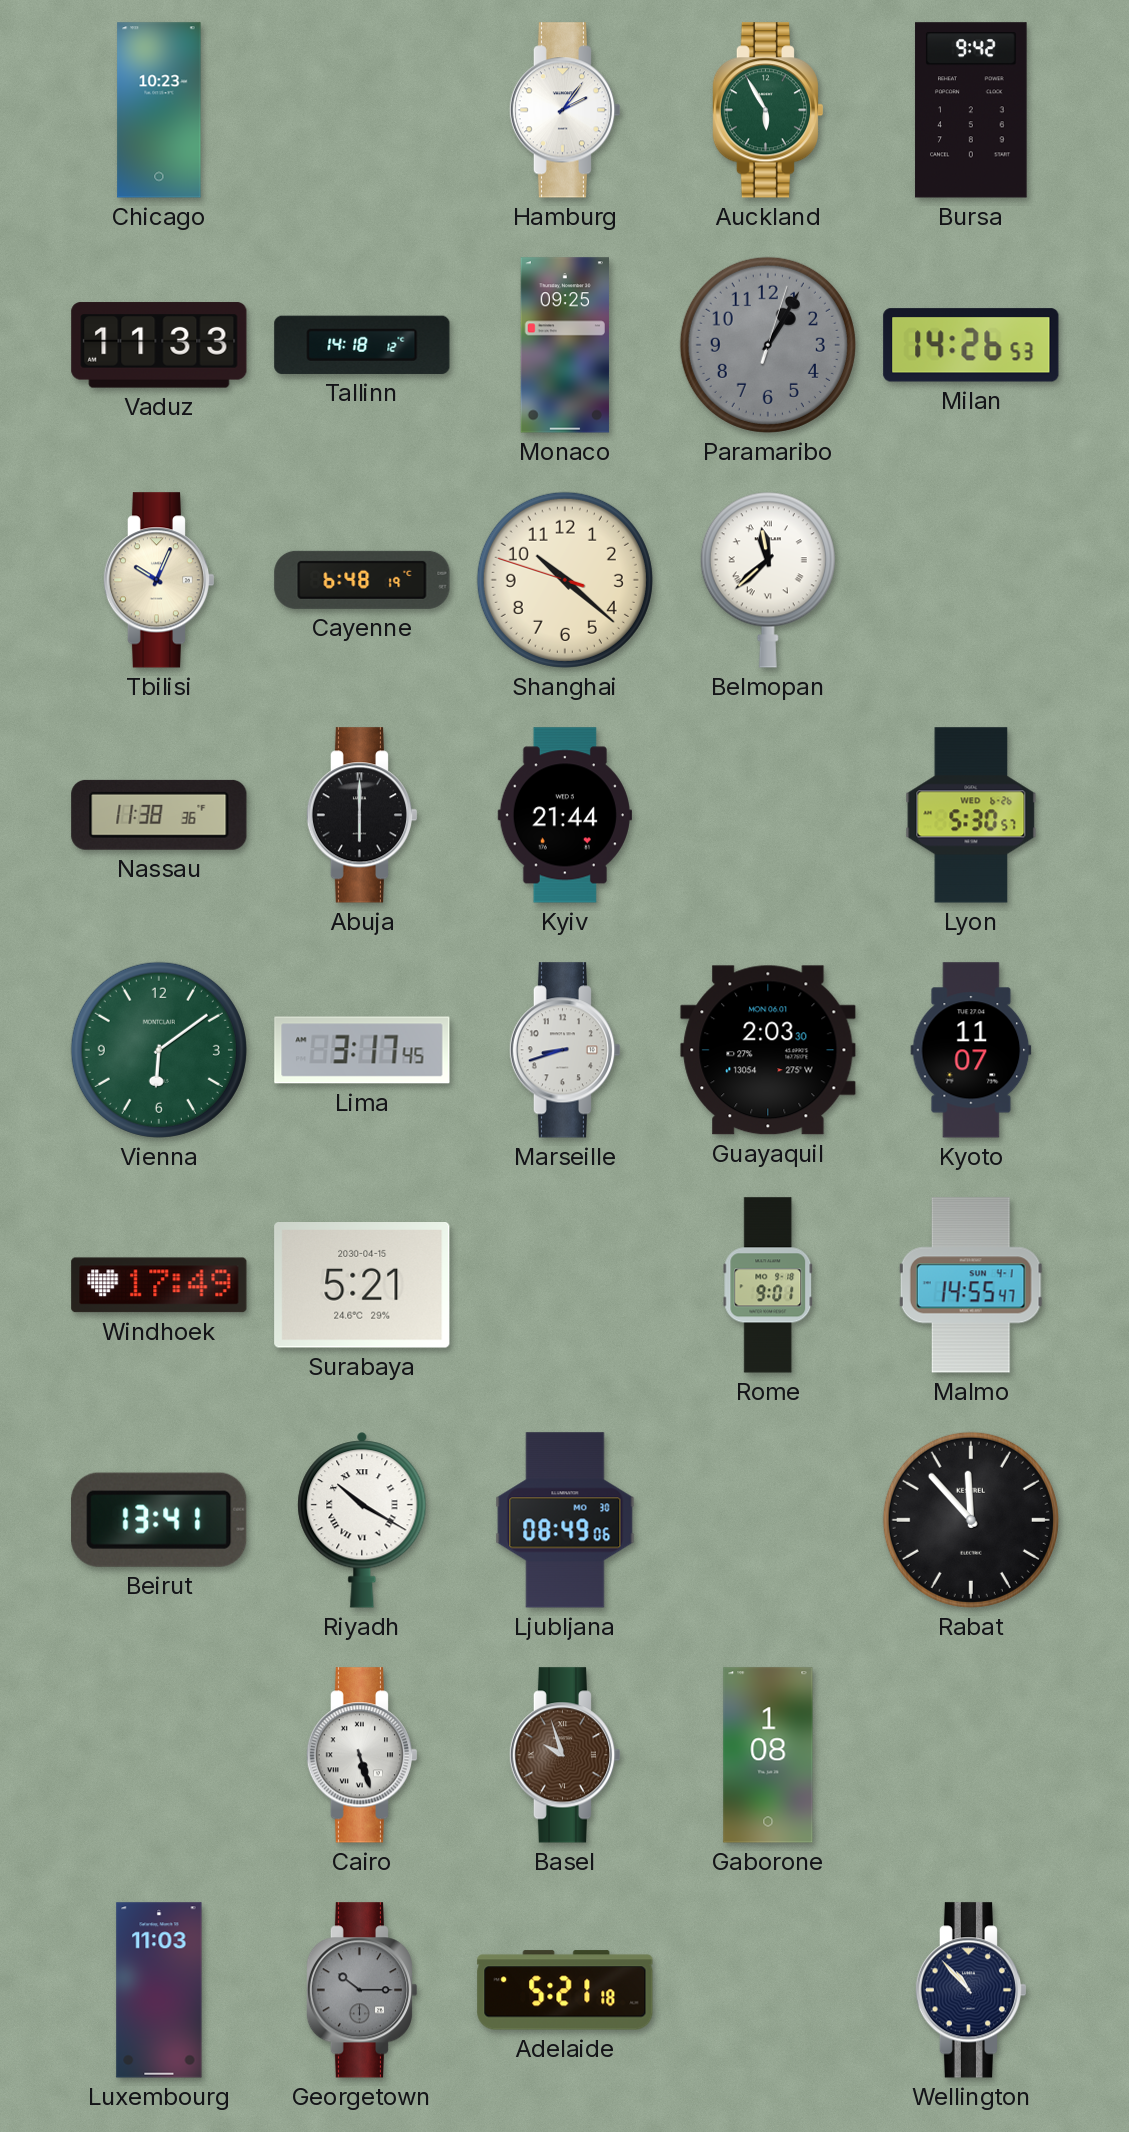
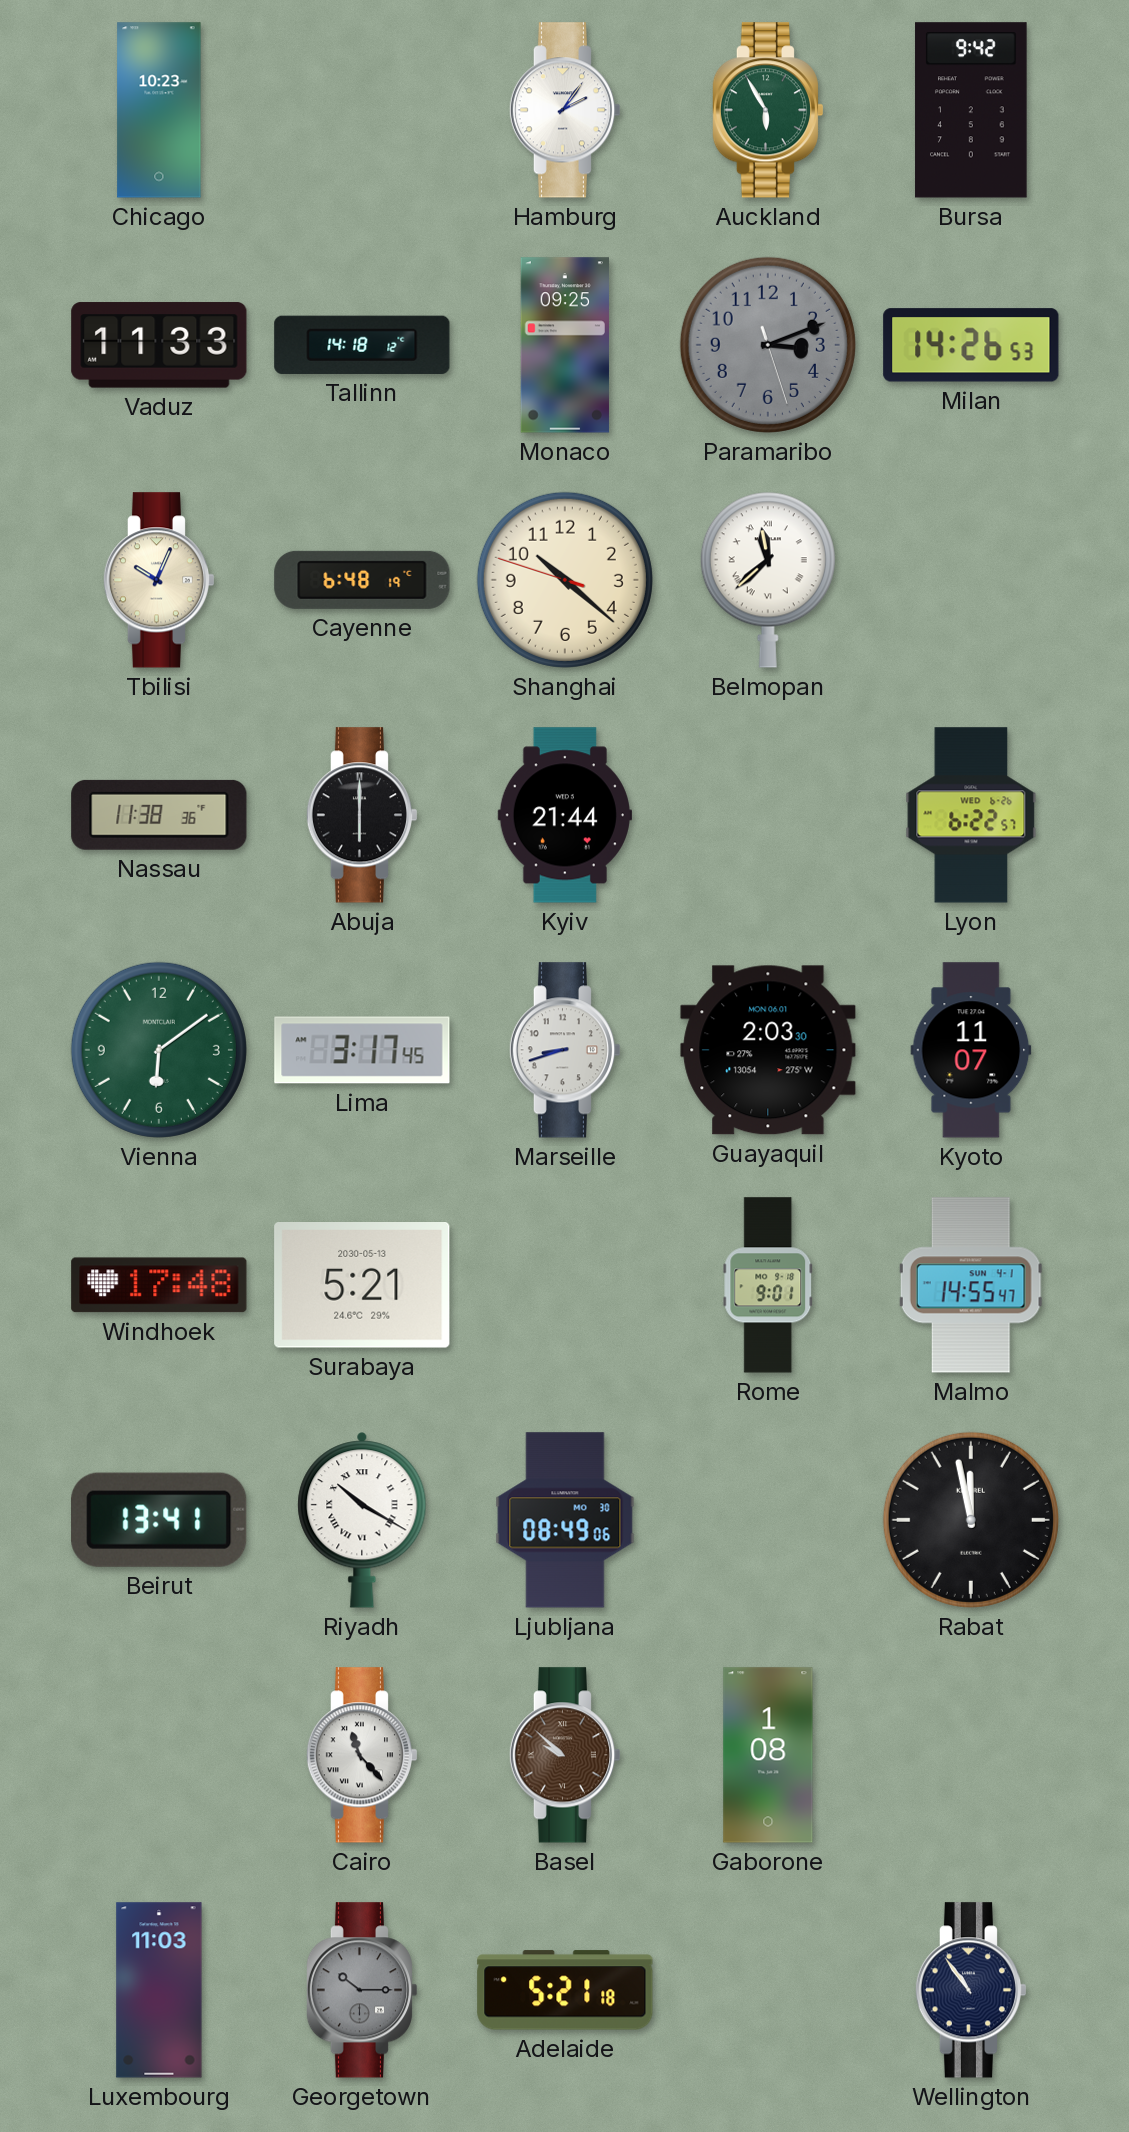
Paramaribo: 1:05 -> 3:11
Lyon: 5:30 -> 6:22
Windhoek: 17:49 -> 17:48
Surabaya date: 2030-04-15 -> 2030-05-13
Rabat: 11:53 -> 11:58
Cairo: 5:27 -> 11:23
Basel: 9:57 -> 9:52
Wellington: 10:53 -> 10:54
